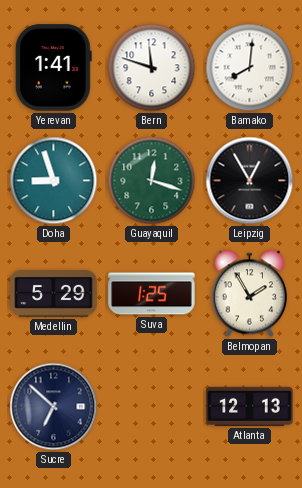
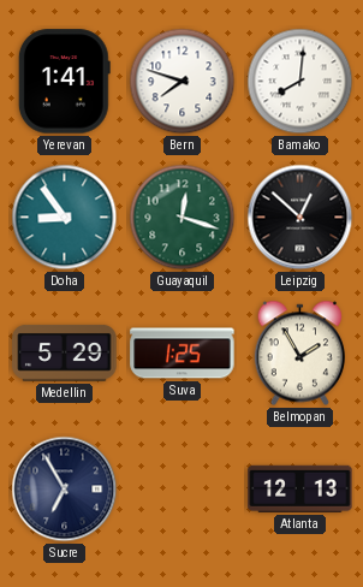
Bern: 11:48 -> 7:48
Doha: 8:57 -> 8:54
Leipzig: 12:55 -> 12:52
Sucre: 6:52 -> 6:55
